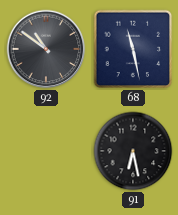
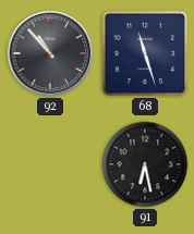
92: 10:51 -> 10:53
68: 11:28 -> 11:27
